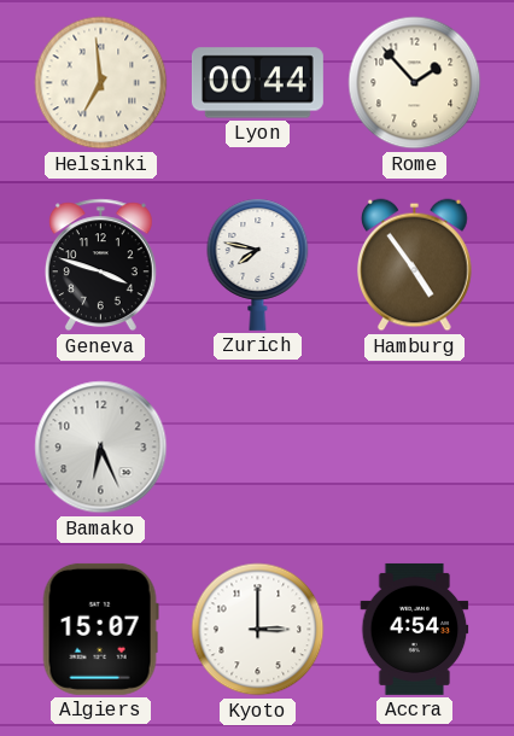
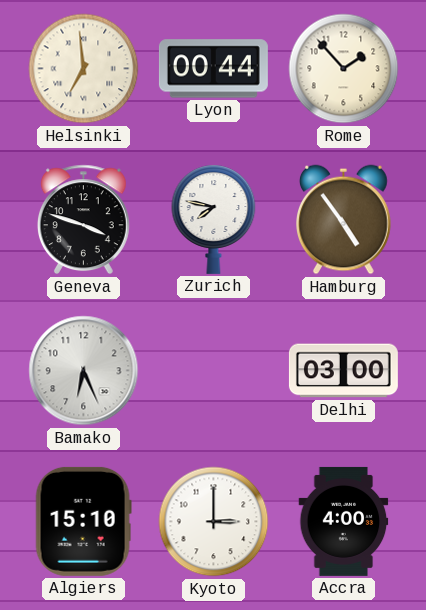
Delhi: none -> 03:00
Algiers: 15:07 -> 15:10
Accra: 4:54 -> 4:00
